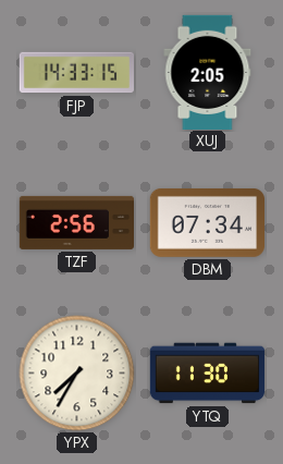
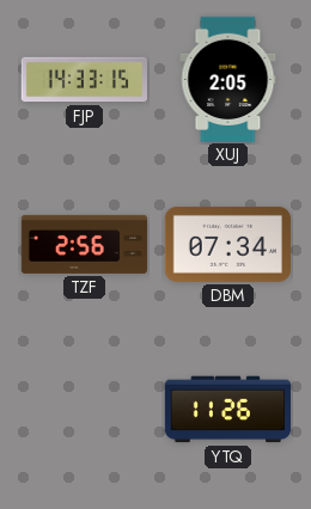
YPX: 7:35 -> none
YTQ: 11:30 -> 11:26
